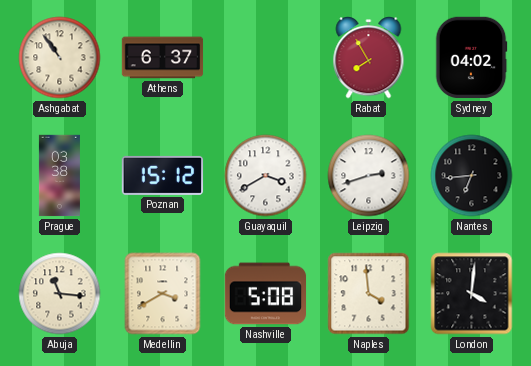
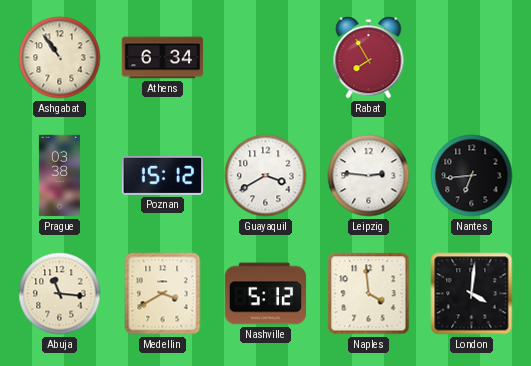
Athens: 6:37 -> 6:34
Sydney: 04:02 -> none
Leipzig: 2:42 -> 2:46
Nashville: 5:08 -> 5:12
